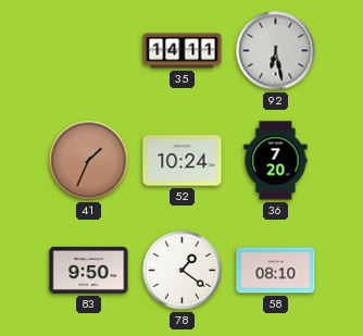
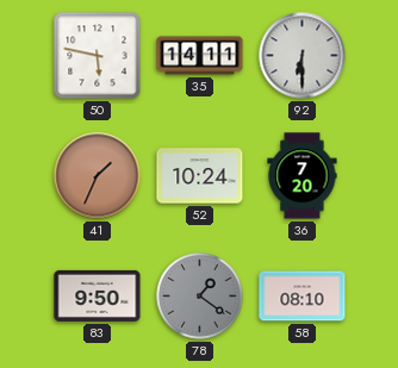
50: none -> 5:47
92: 6:28 -> 6:30
78 dial: white -> grey
